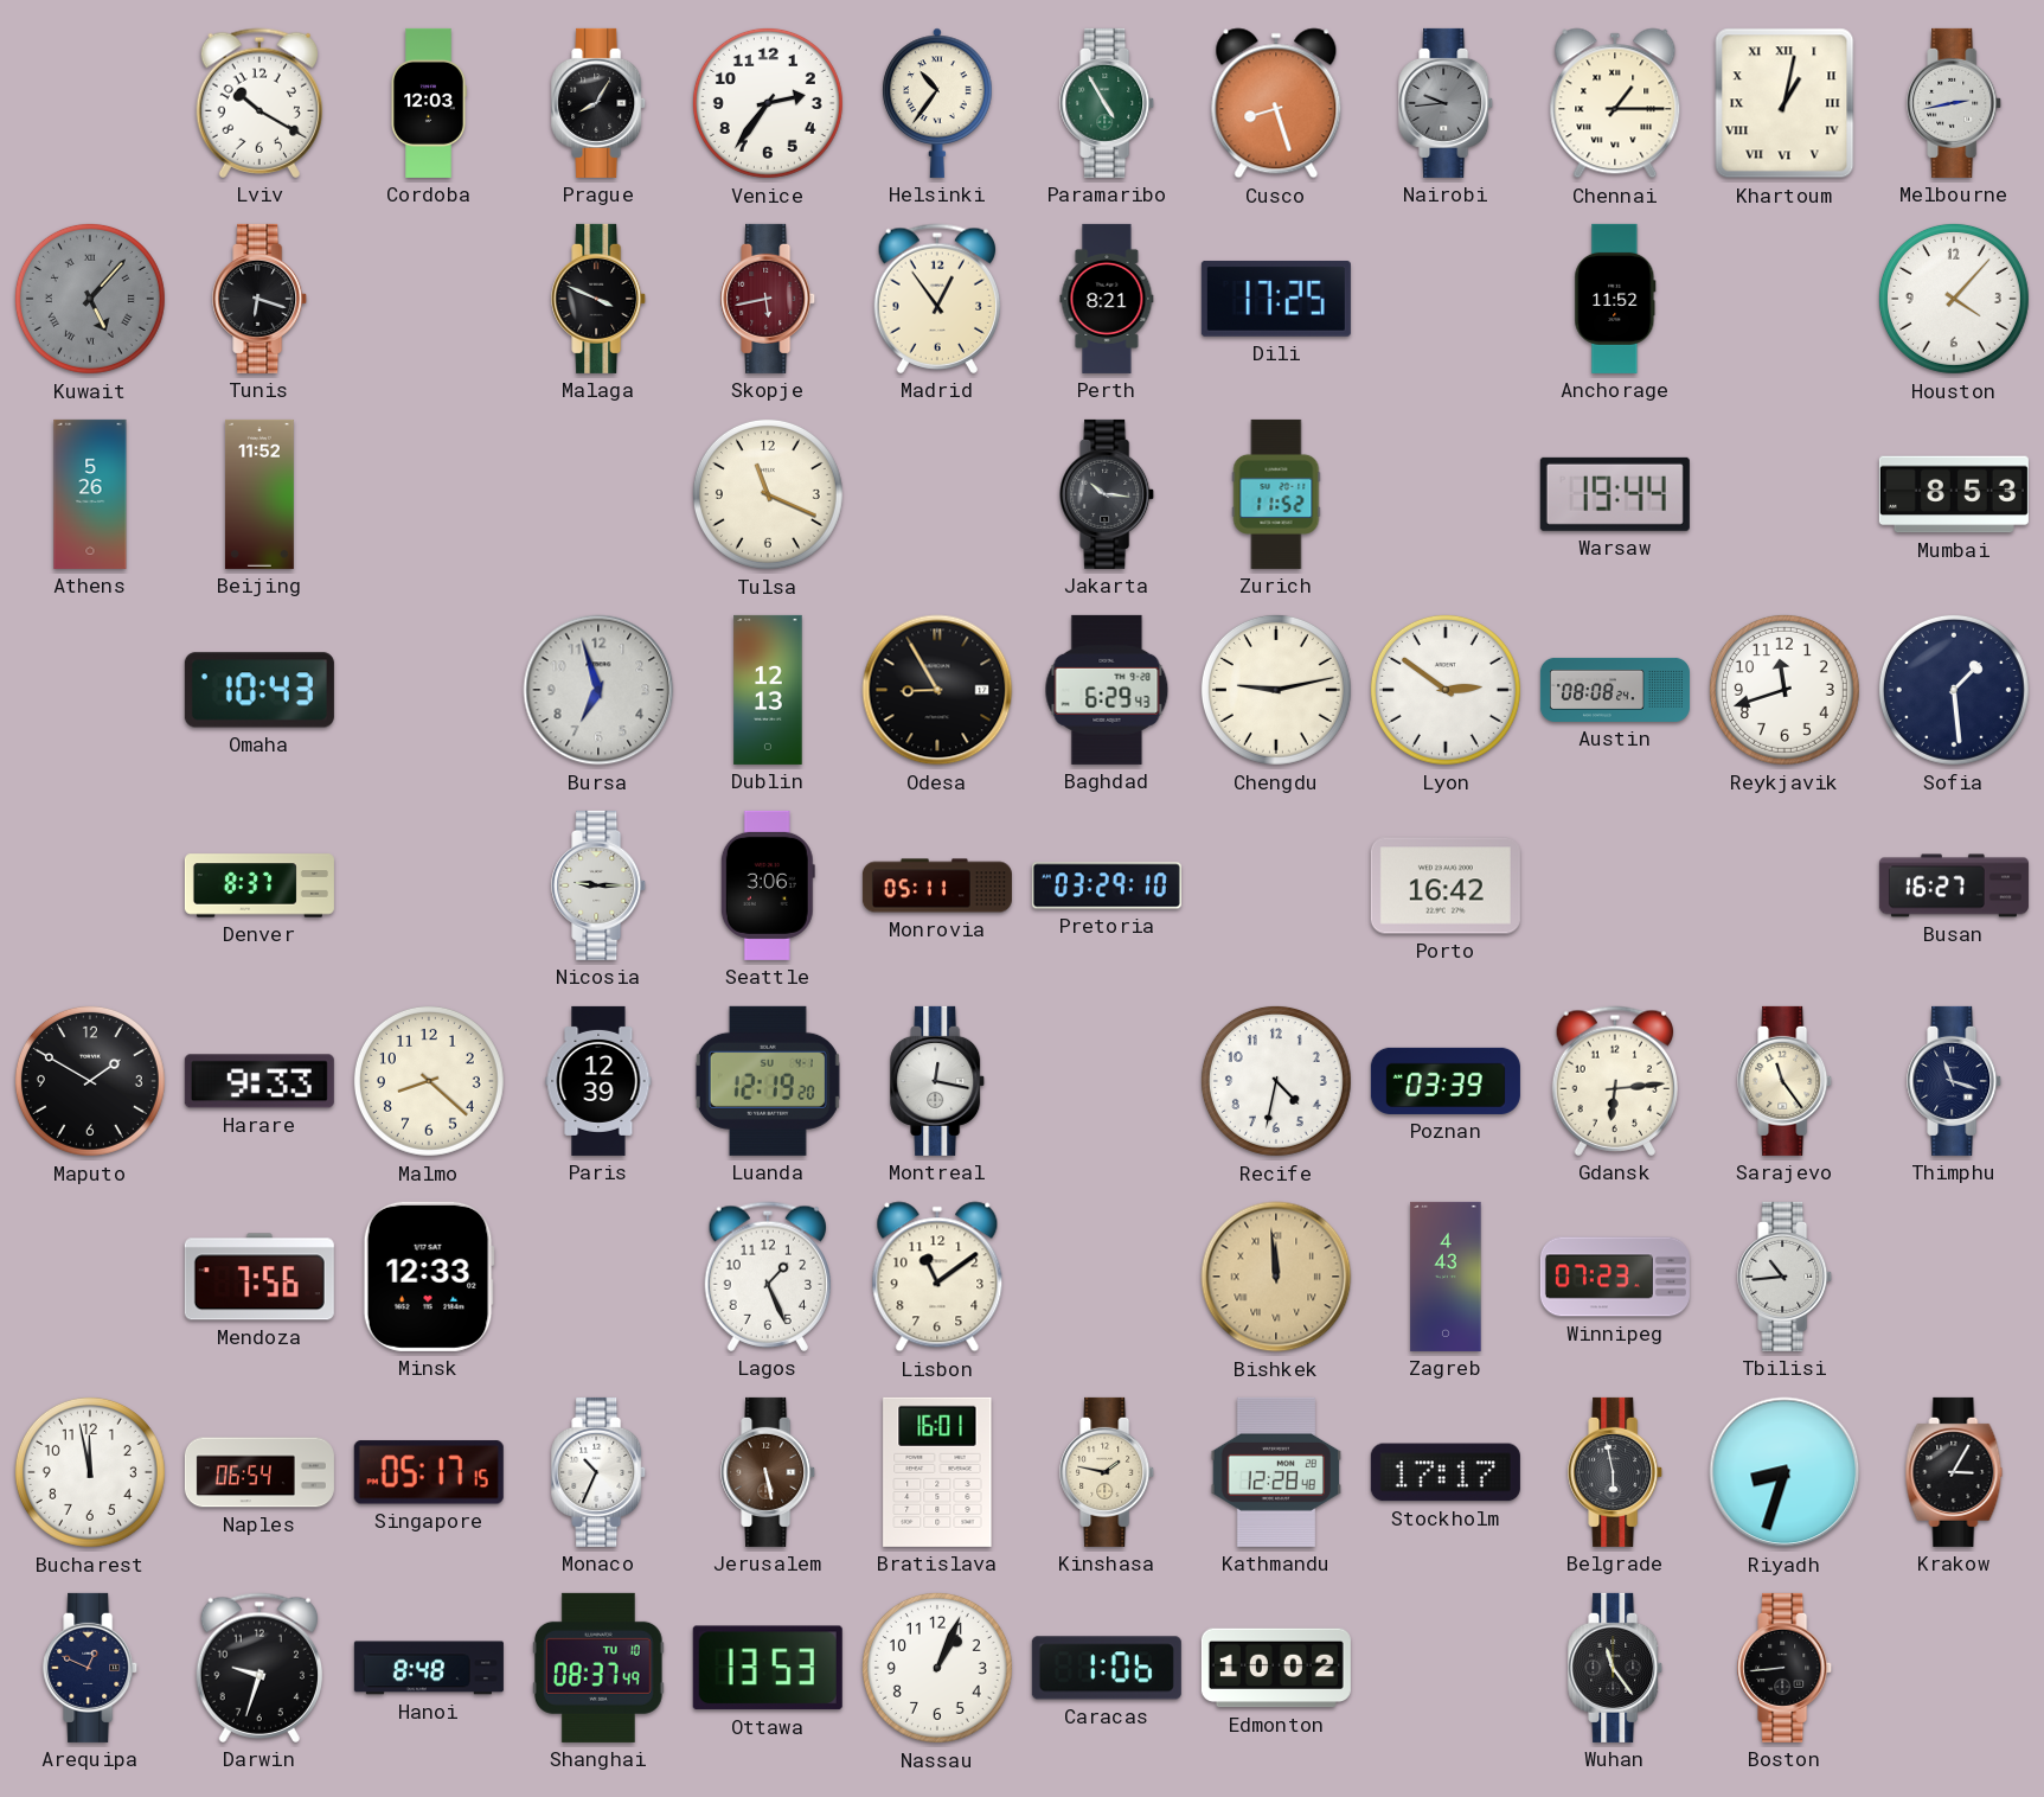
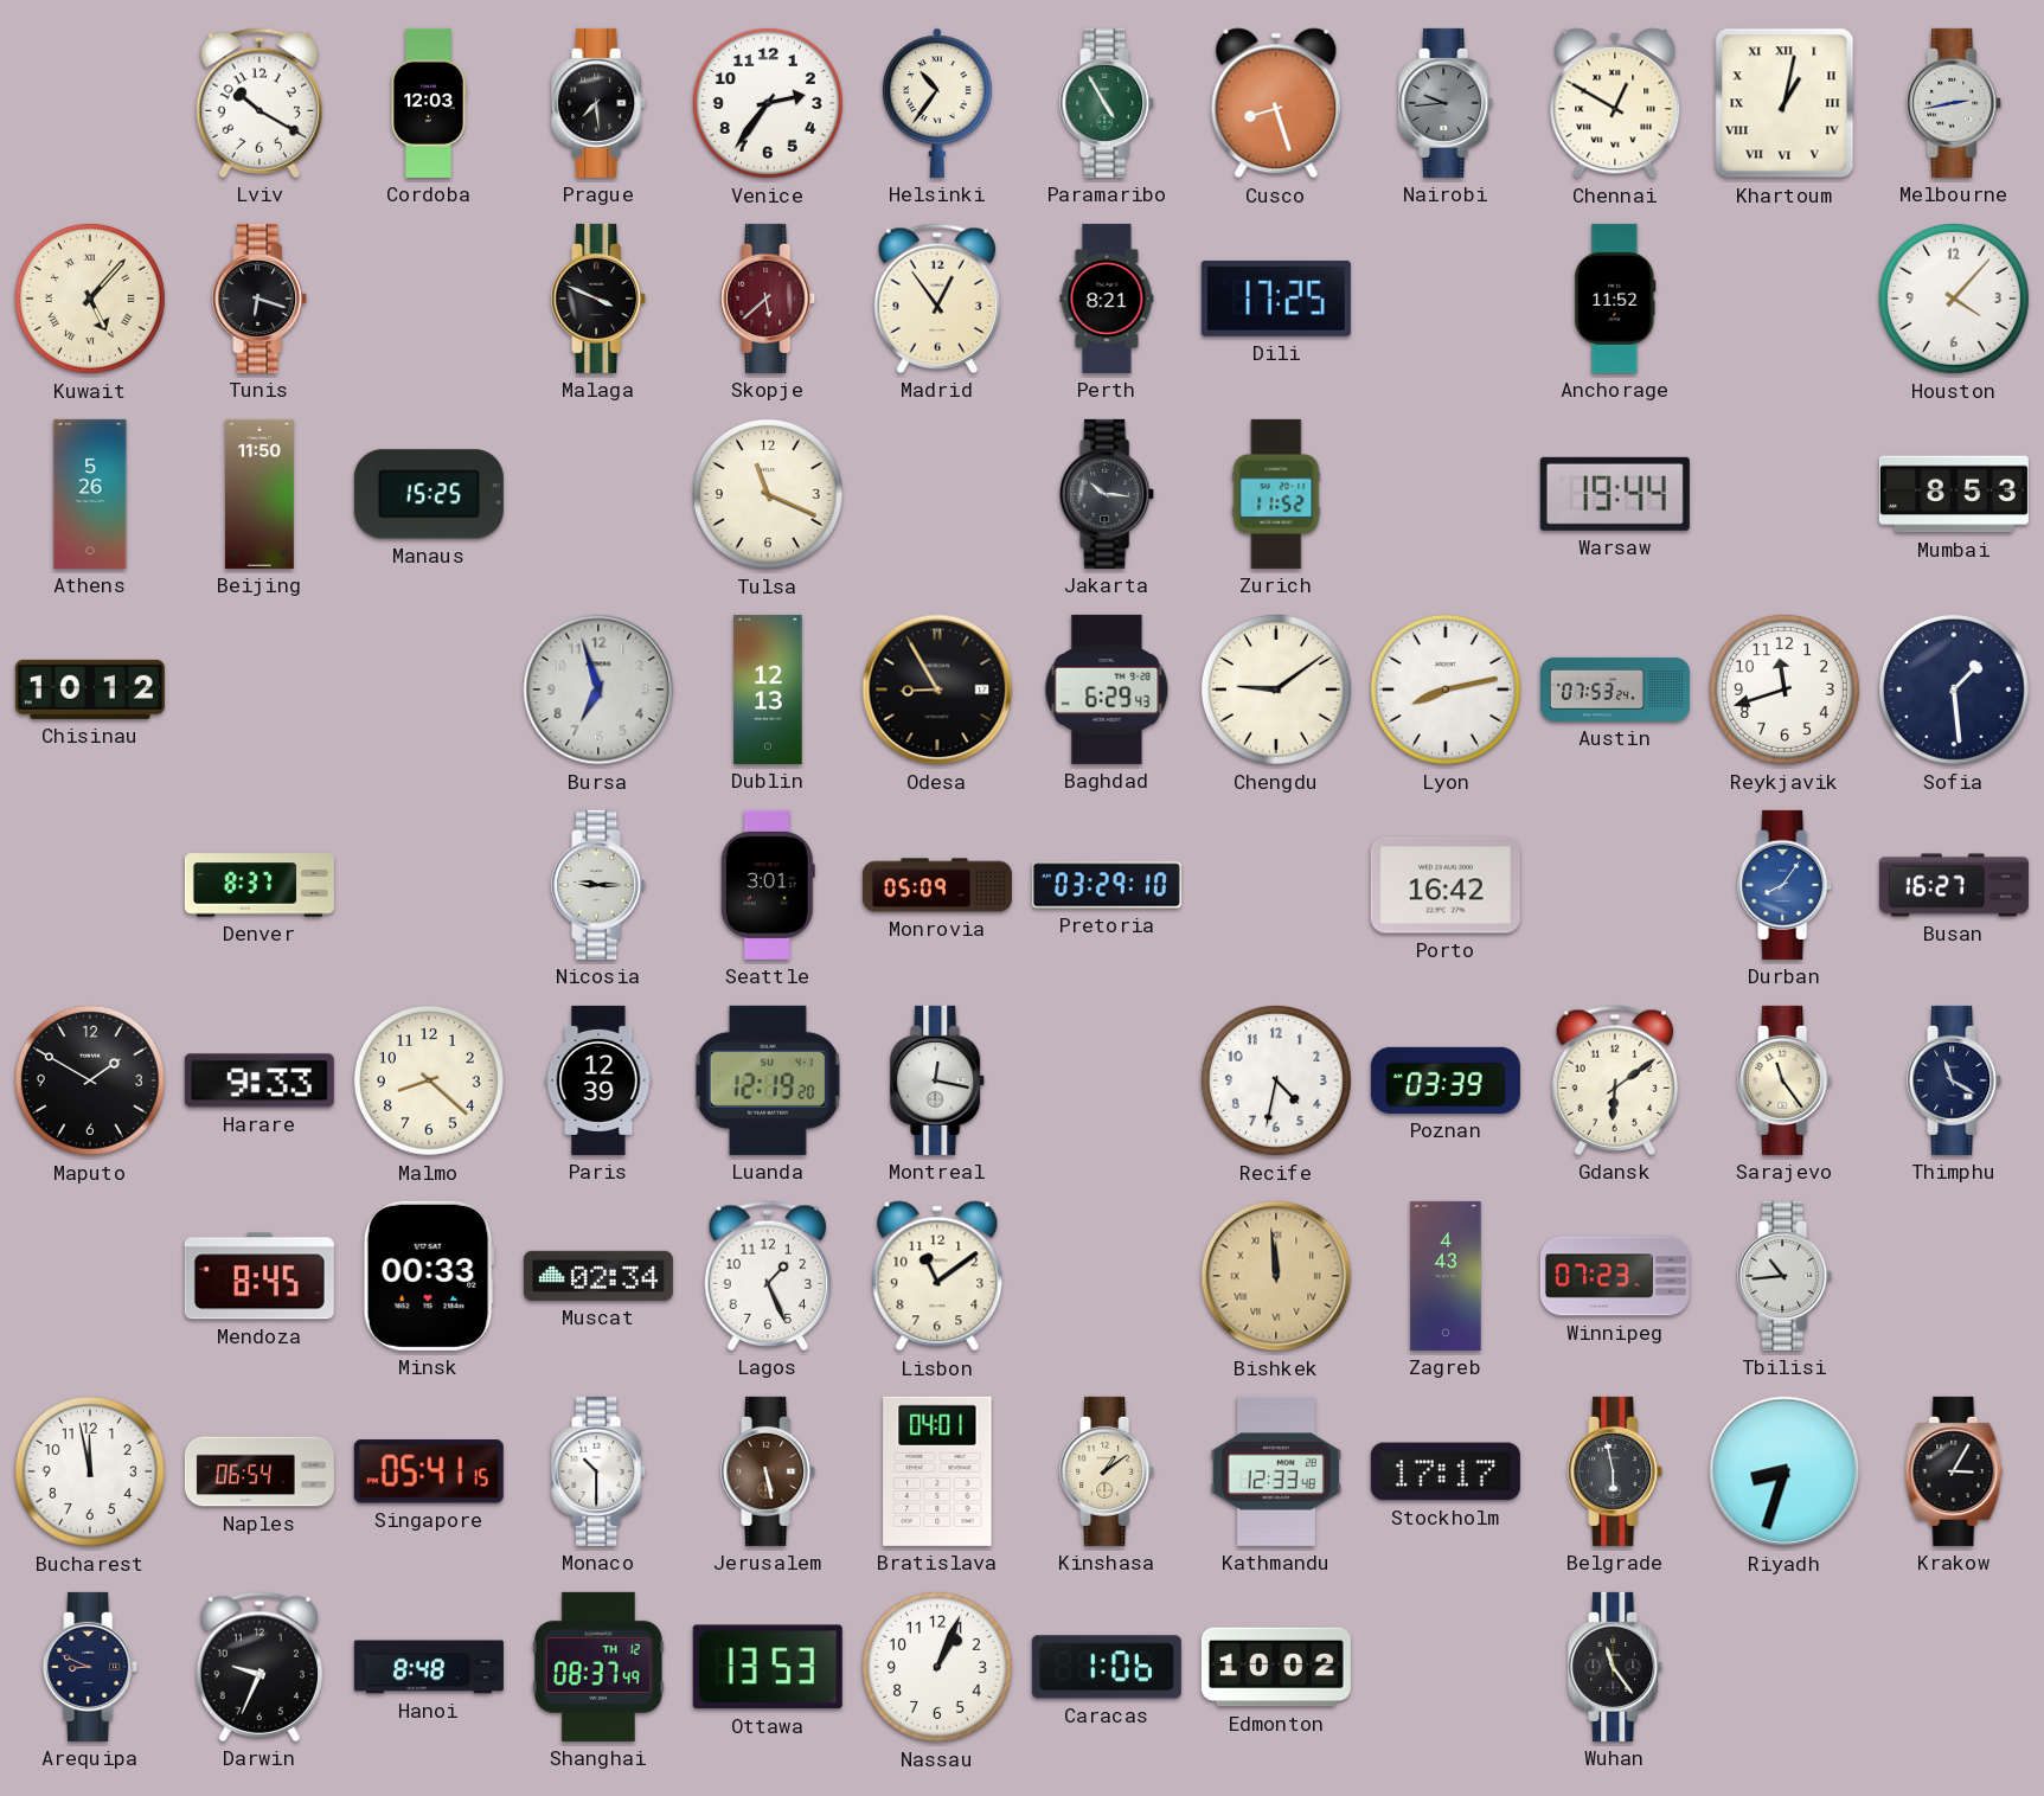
Prague: 8:05 -> 7:29
Chennai: 1:15 -> 12:50
Kuwait dial: grey -> cream
Skopje: 5:43 -> 5:38
Beijing: 11:52 -> 11:50
Manaus: none -> 15:25
Chisinau: none -> 10:12
Omaha: 10:43 -> none
Chengdu: 9:13 -> 9:09
Lyon: 2:51 -> 8:13
Austin: 08:08 -> 07:53
Seattle: 3:06 -> 3:01
Monrovia: 05:11 -> 05:09
Durban: none -> 8:06
Gdansk: 6:14 -> 6:09
Thimphu: 11:18 -> 11:20
Mendoza: 7:56 -> 8:45
Minsk: 12:33 -> 00:33
Muscat: none -> 02:34
Singapore: 05:17 -> 05:41
Monaco: 10:34 -> 10:30
Bratislava: 16:01 -> 04:01
Kinshasa: 1:47 -> 1:09
Kathmandu: 12:28 -> 12:33
Arequipa: 12:49 -> 8:49
Darwin: 9:33 -> 9:34
Shanghai date: TU 10 -> TH 12
Boston: 8:44 -> none
